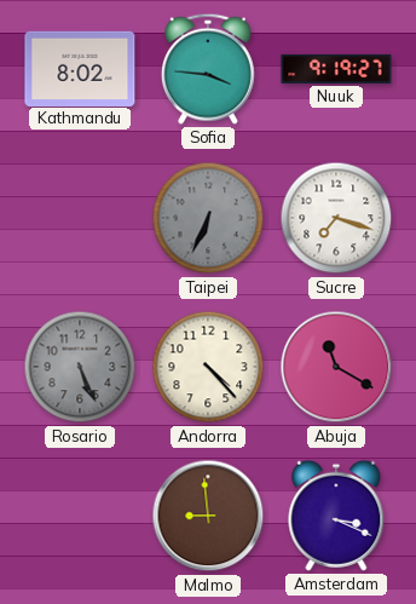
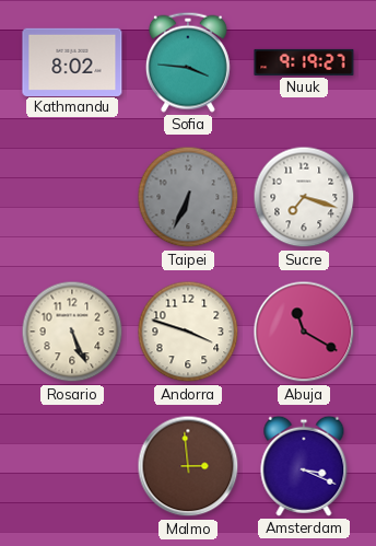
Rosario dial: grey -> cream
Andorra: 4:23 -> 3:48
Malmo: 8:59 -> 2:59
